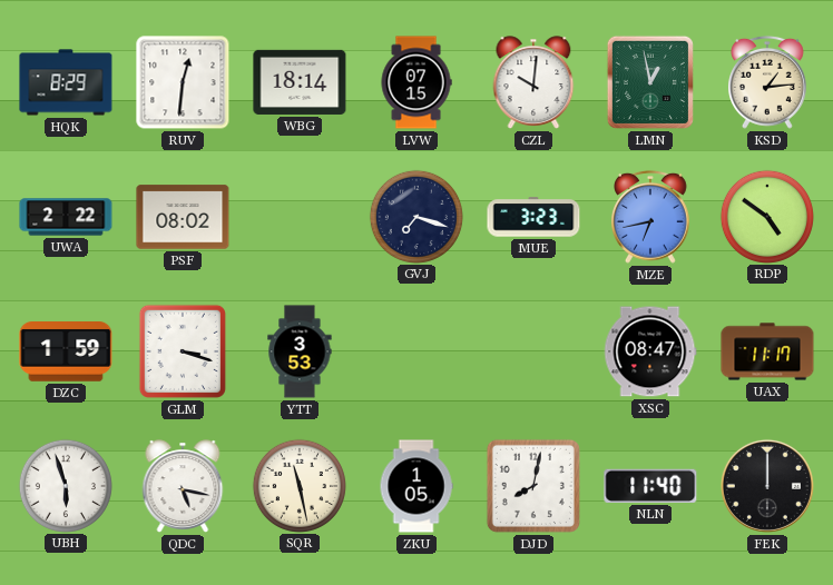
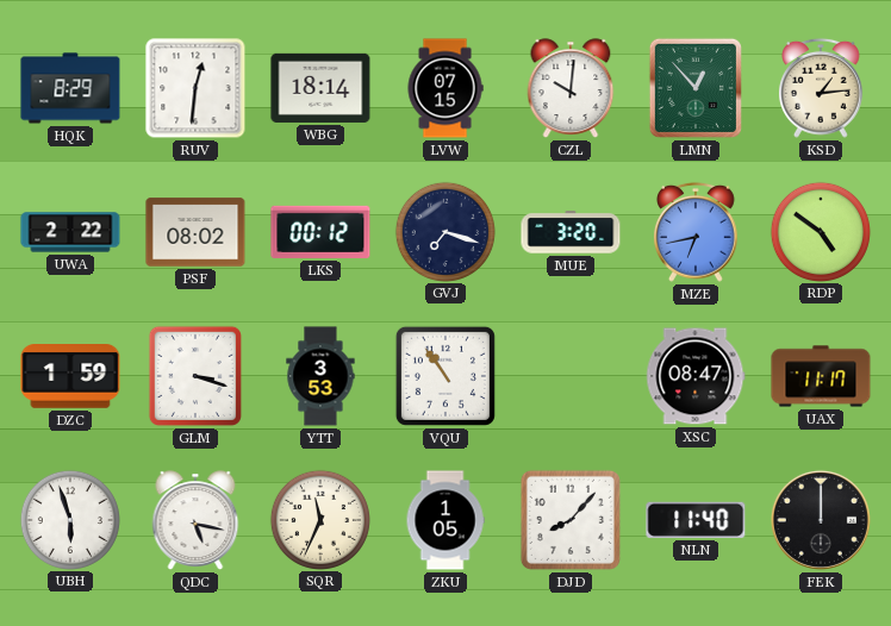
LMN: 12:58 -> 12:53
LKS: none -> 00:12
MUE: 3:23 -> 3:20
VQU: none -> 10:54
SQR: 11:28 -> 11:34
DJD: 8:02 -> 8:07
